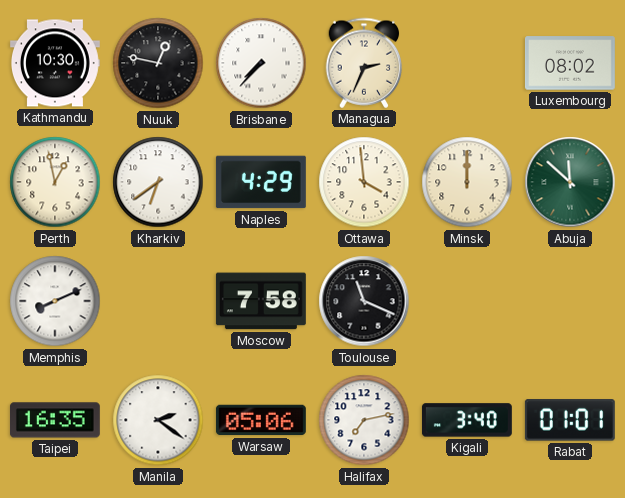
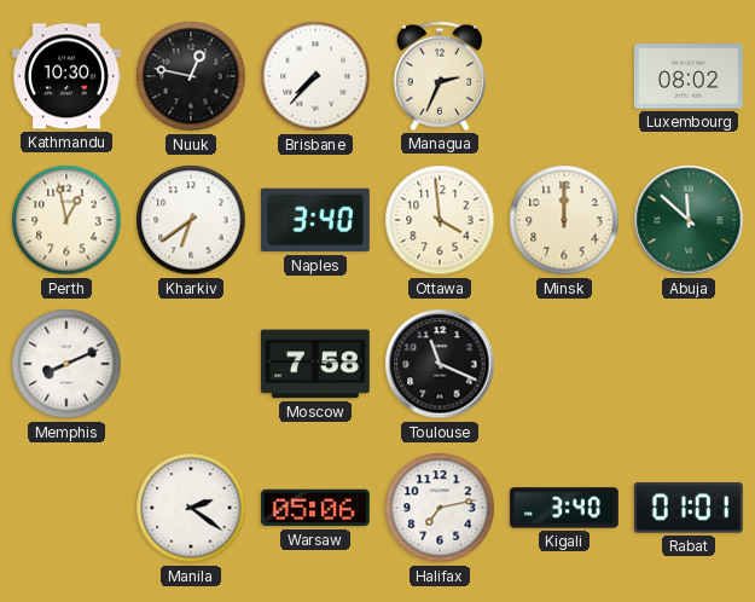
Naples: 4:29 -> 3:40
Taipei: 16:35 -> none
